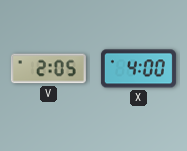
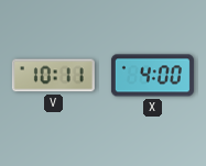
V: 2:05 -> 10:11
